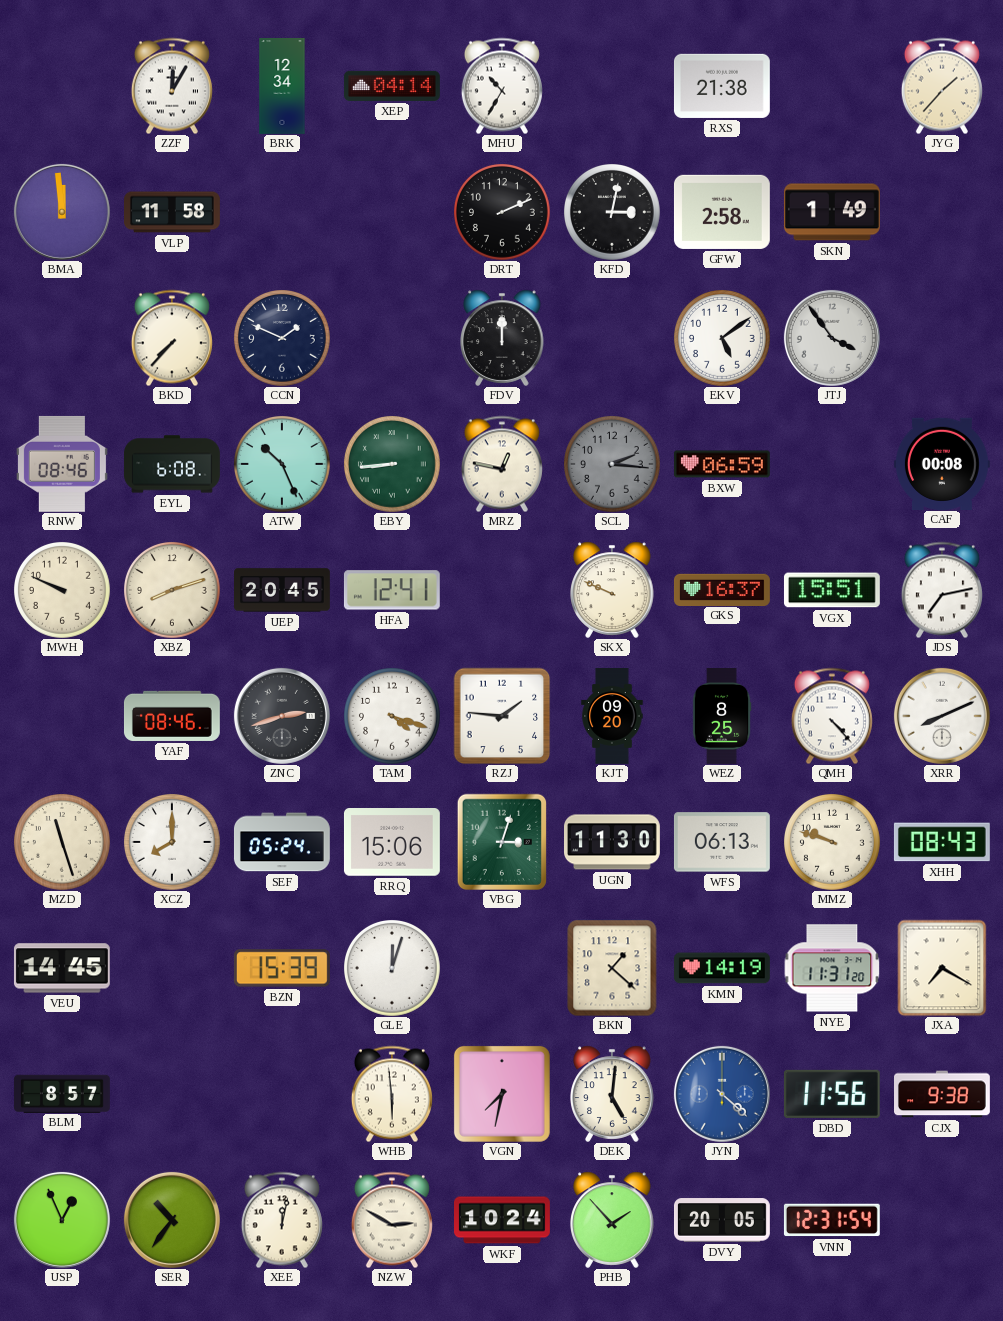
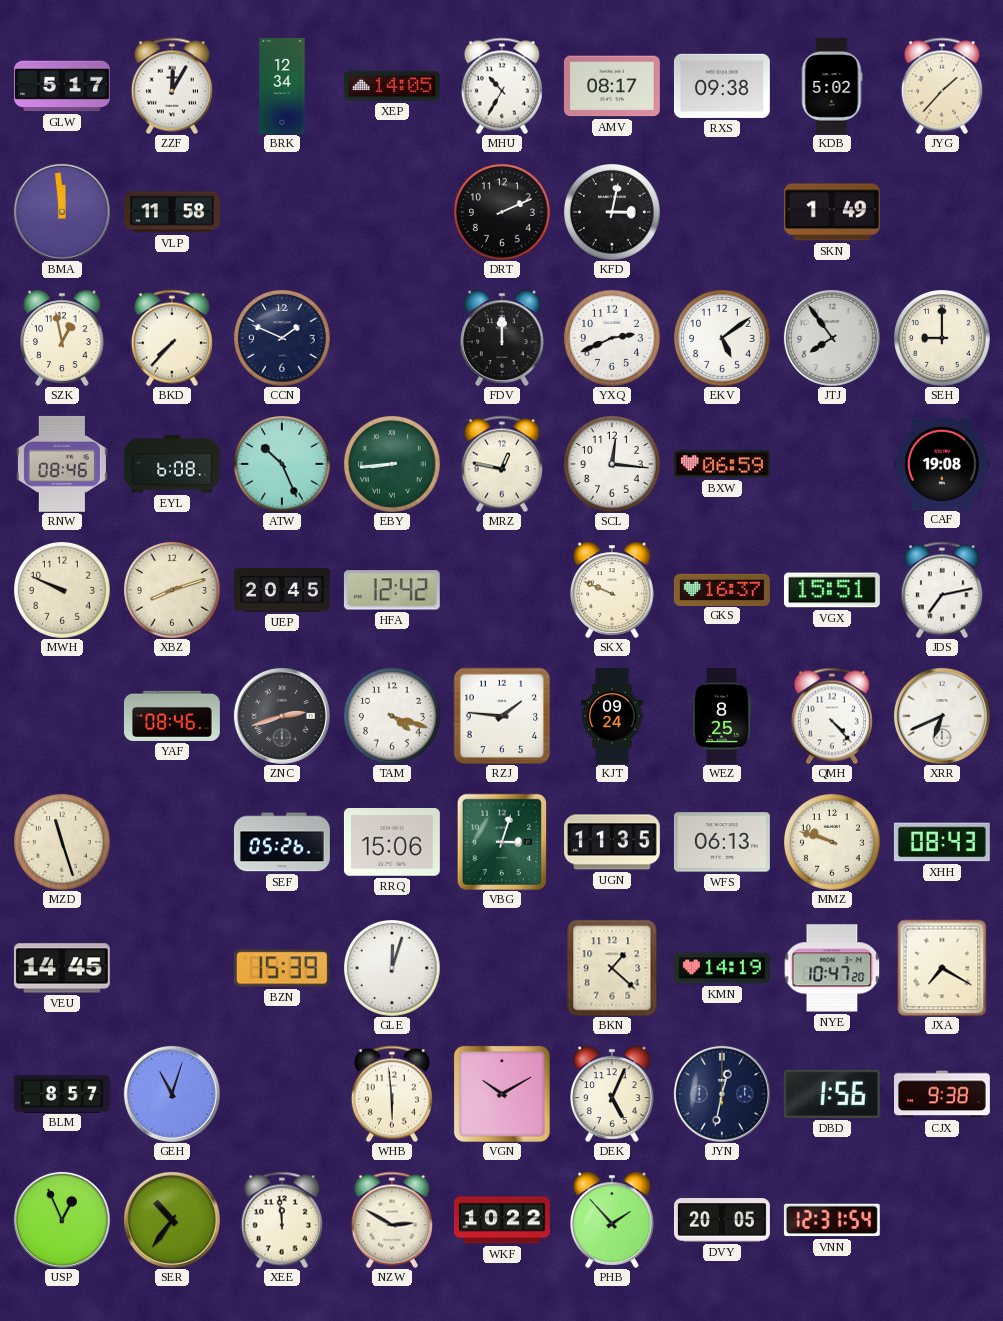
GLW: none -> 5:17
XEP: 04:14 -> 14:05
AMV: none -> 08:17
RXS: 21:38 -> 09:38
KDB: none -> 5:02
GFW: 2:58 -> none
SZK: none -> 12:58
YXQ: none -> 2:41
JTJ: 3:54 -> 7:54
SEH: none -> 9:00
SCL: 2:16 -> 12:16
SCL dial: grey -> white
CAF: 00:08 -> 19:08
HFA: 12:41 -> 12:42
KJT: 09:20 -> 09:24
XRR: 8:11 -> 6:41
XCZ: 8:00 -> none
SEF: 05:24 -> 05:26
UGN: 11:30 -> 11:35
NYE: 11:31 -> 10:47
GEH: none -> 11:03
VGN: 7:32 -> 10:10
DEK: 5:01 -> 5:04
JYN: 4:22 -> 12:32
JYN dial: blue -> navy
DBD: 11:56 -> 1:56
XEE: 12:02 -> 11:59
WKF: 10:24 -> 10:22
